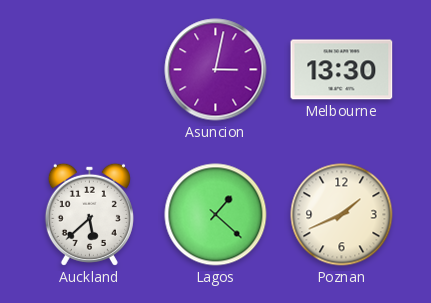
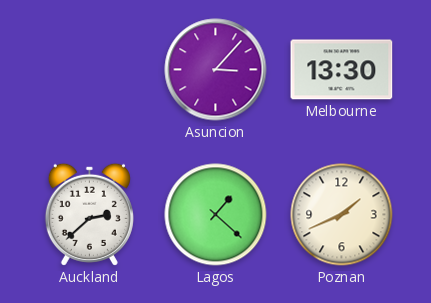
Asuncion: 3:02 -> 3:07
Auckland: 5:38 -> 2:38
